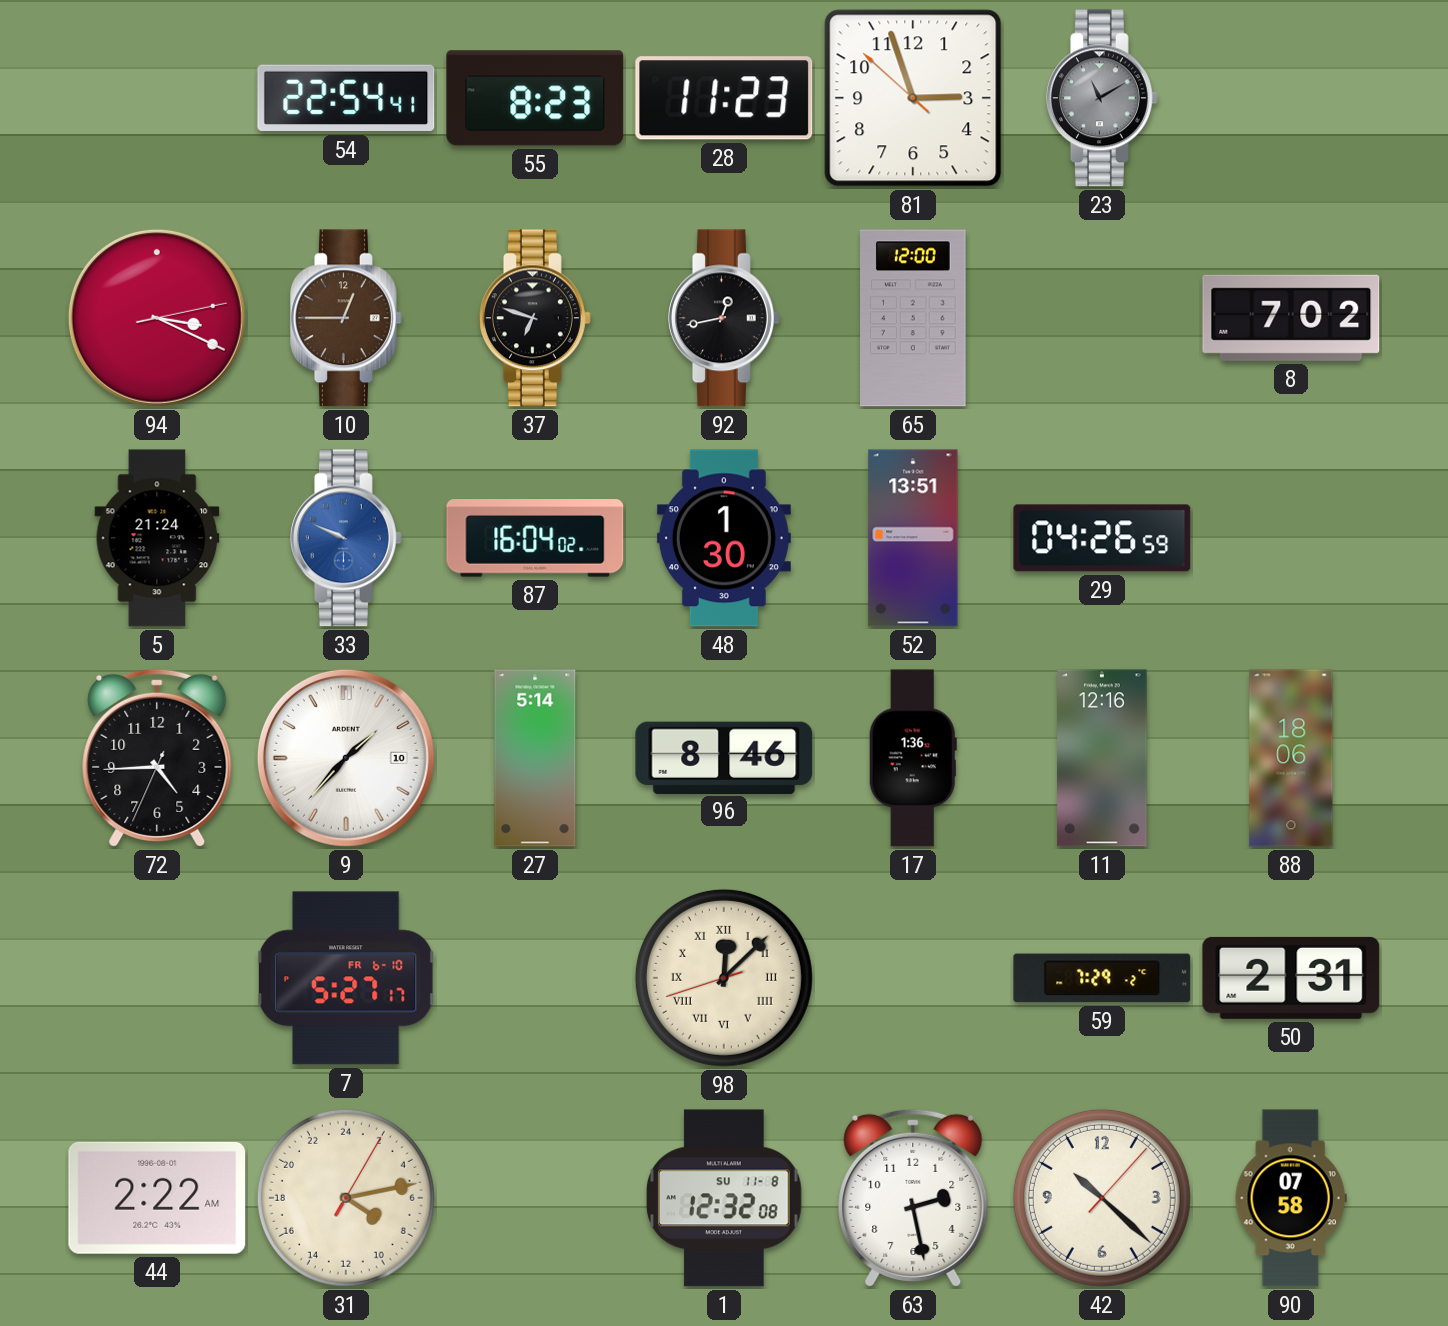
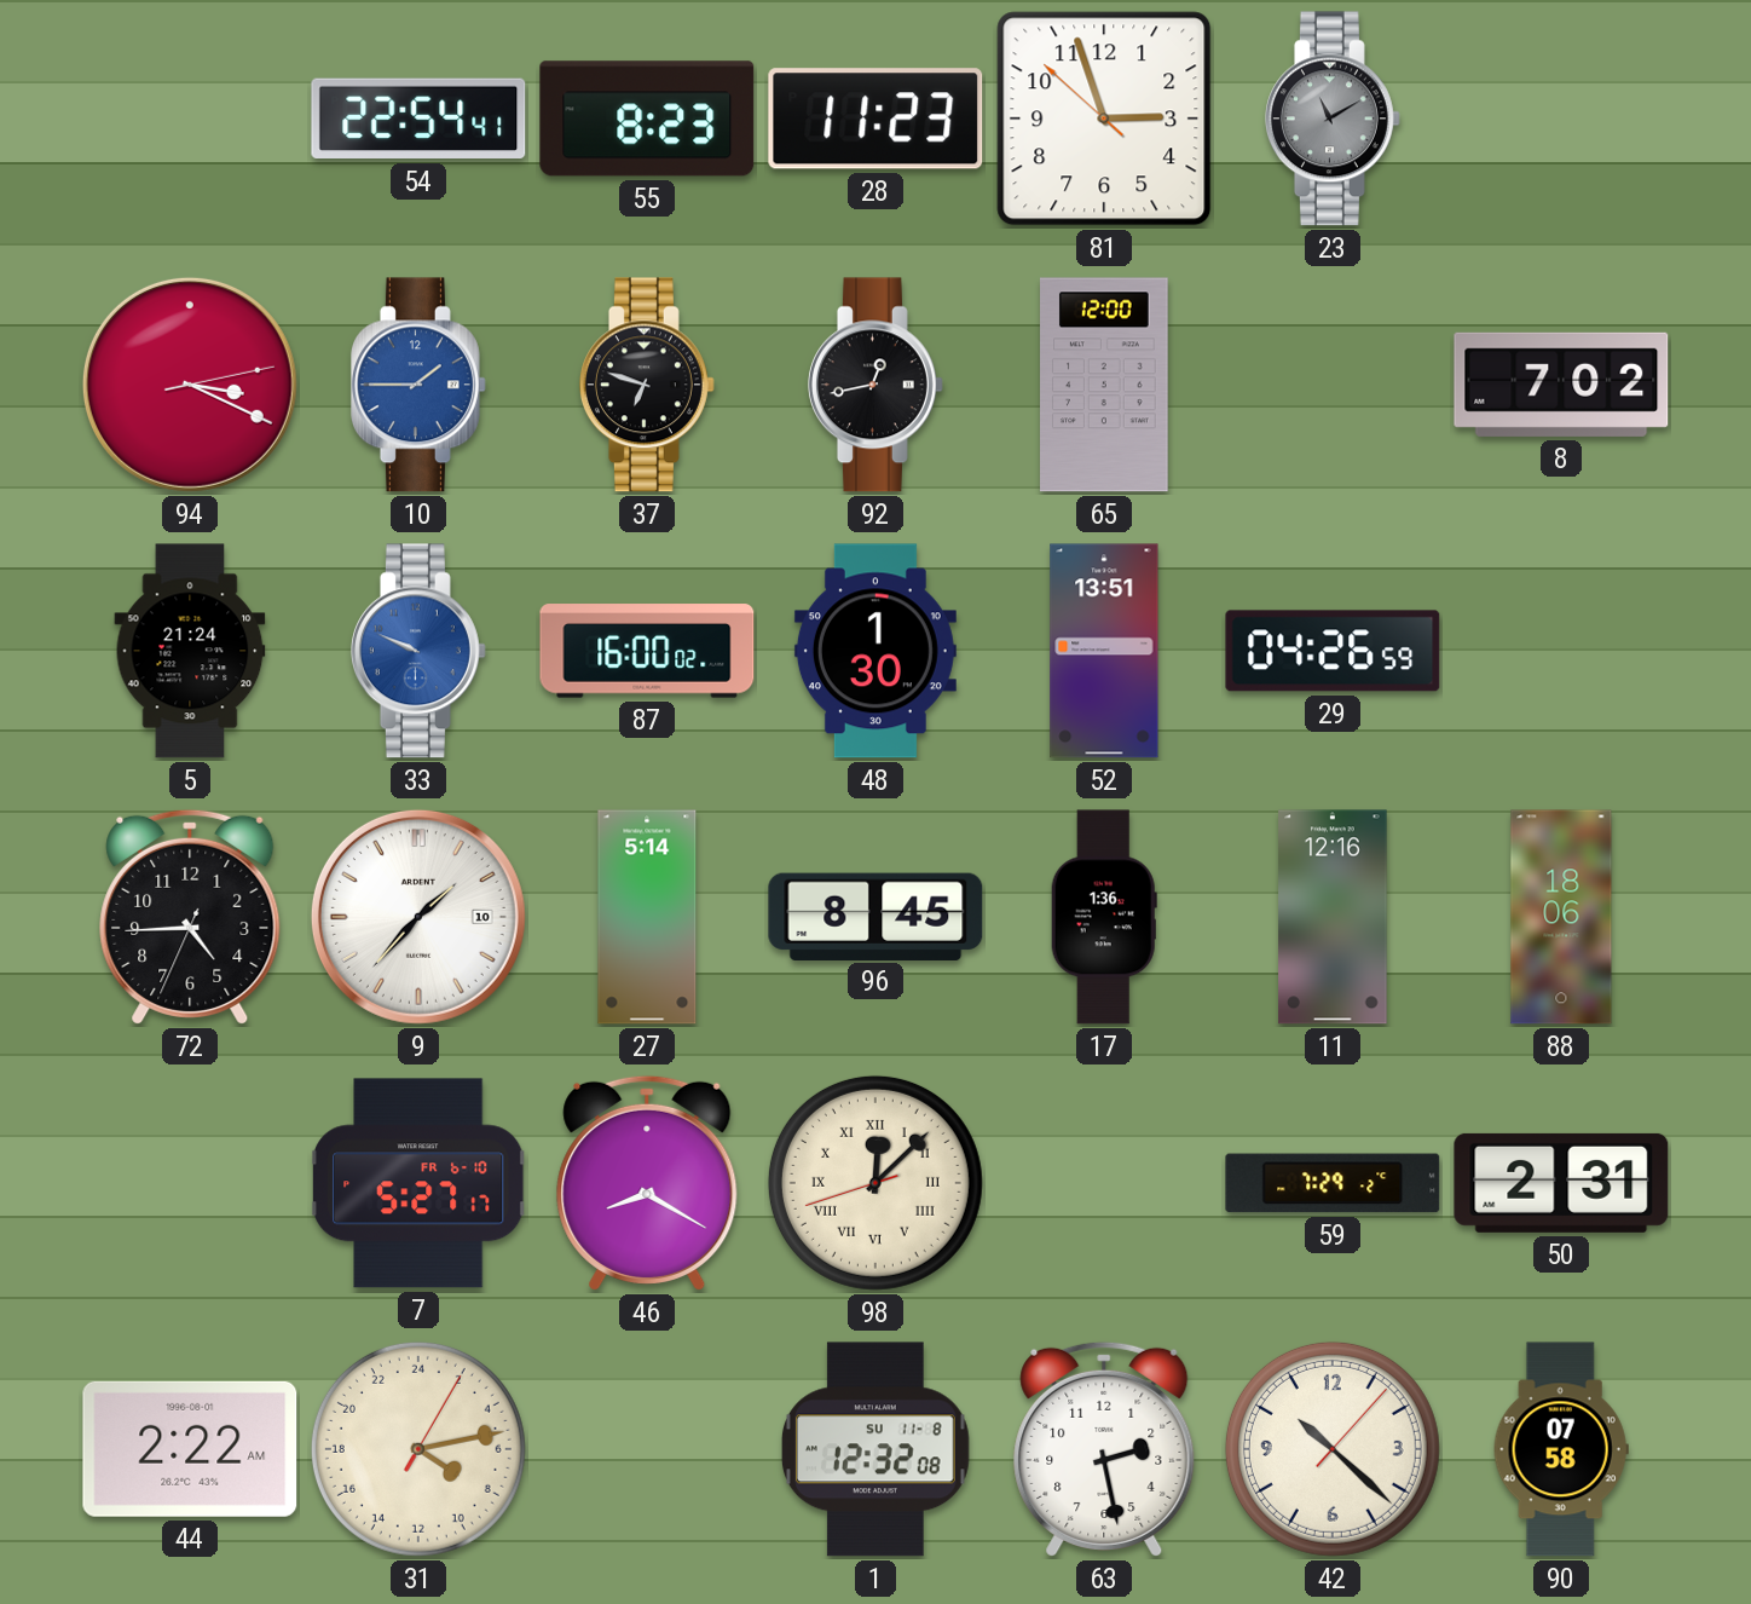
10: 12:45 -> 1:45
10 dial: brown -> blue
87: 16:04 -> 16:00
96: 8:46 -> 8:45
46: none -> 8:20
